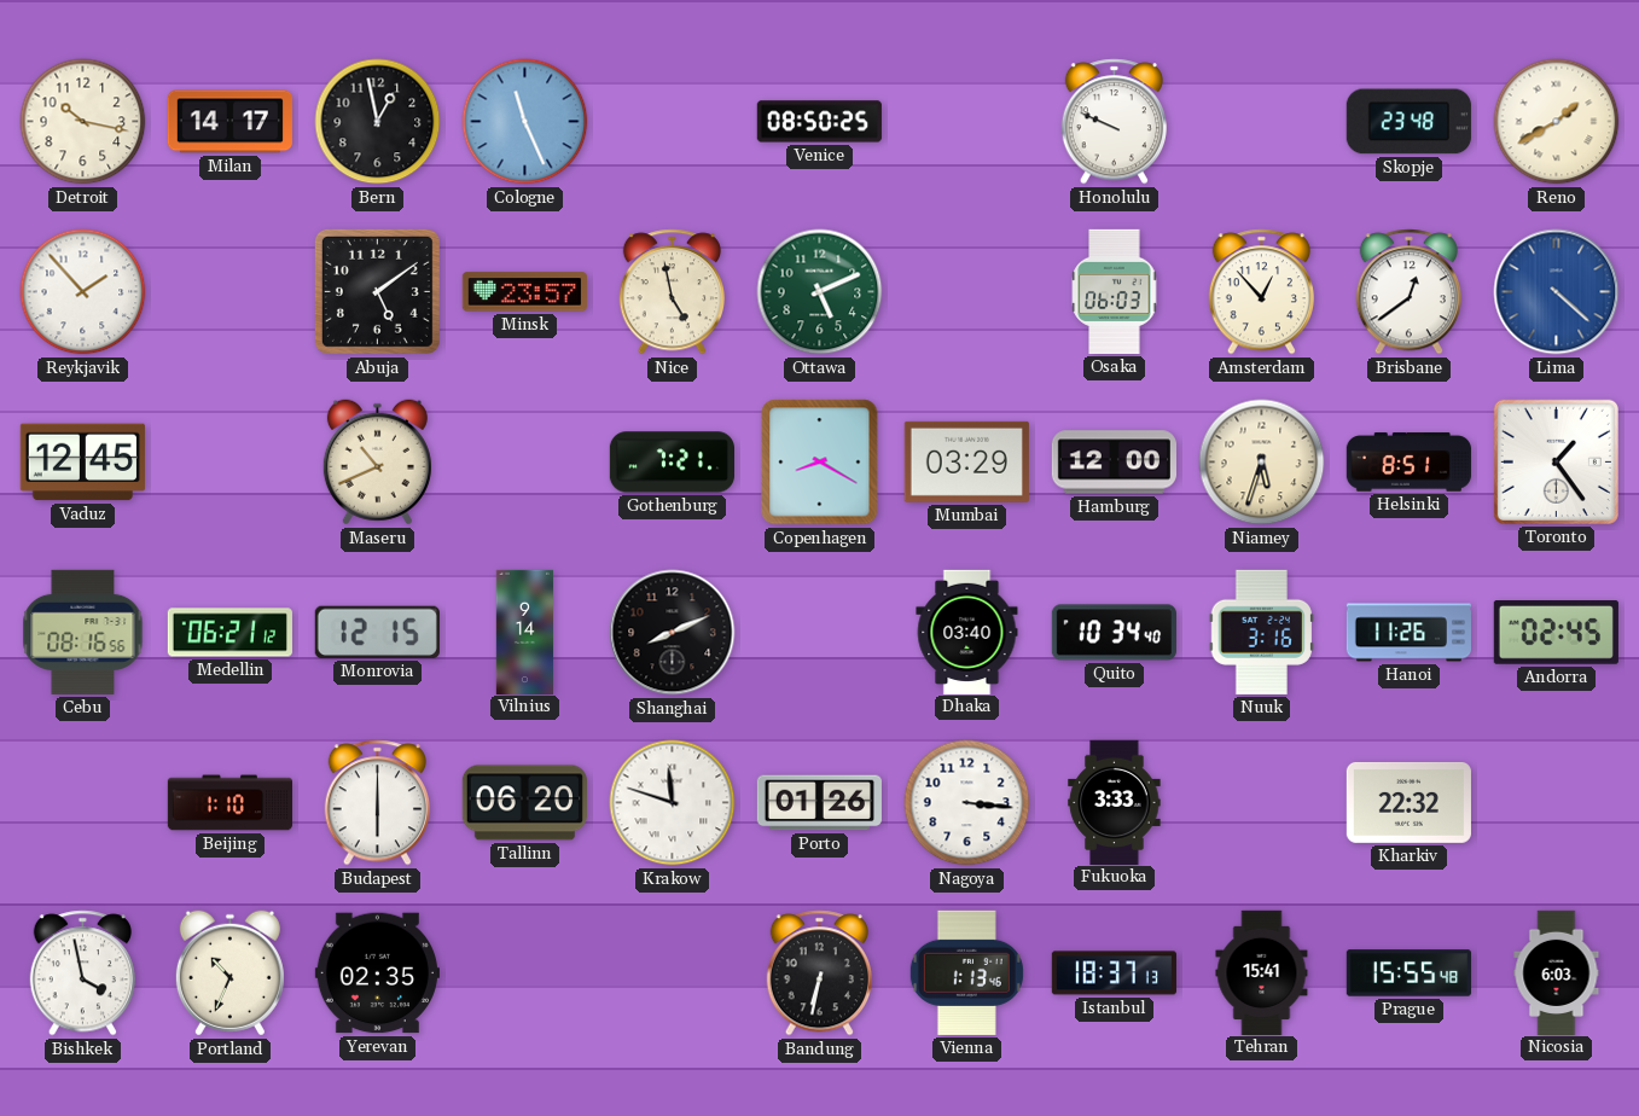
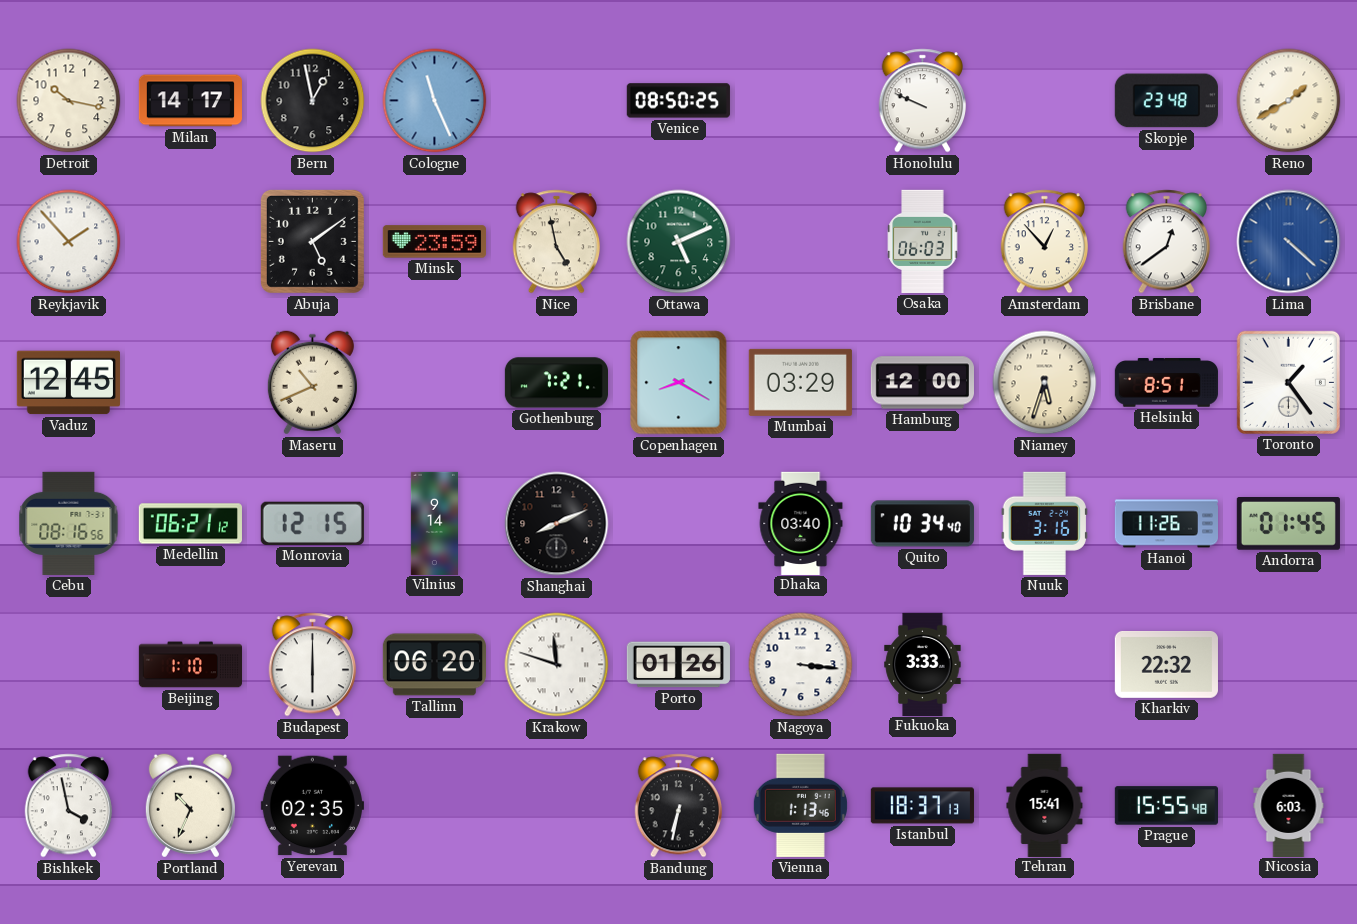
Minsk: 23:57 -> 23:59
Andorra: 02:45 -> 01:45
